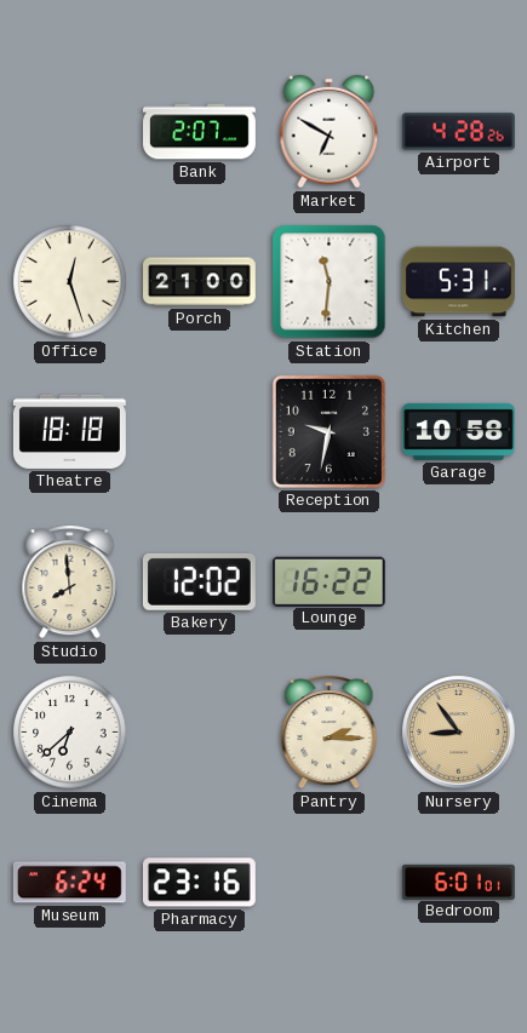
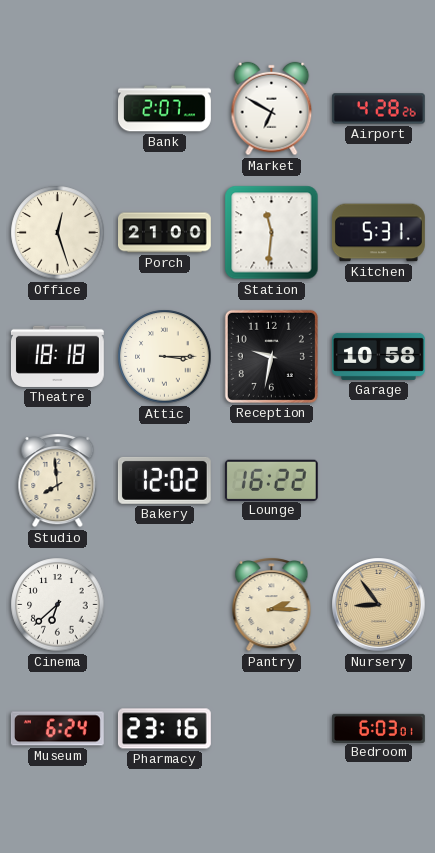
Attic: none -> 3:15
Bedroom: 6:01 -> 6:03
